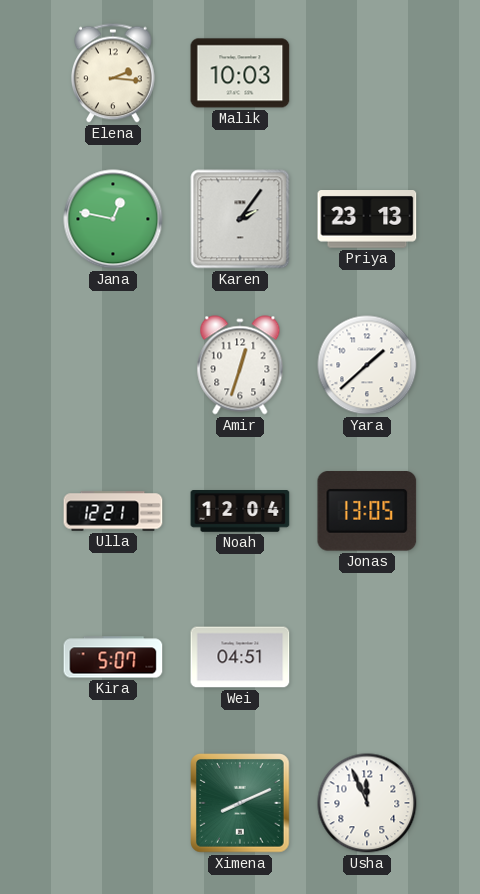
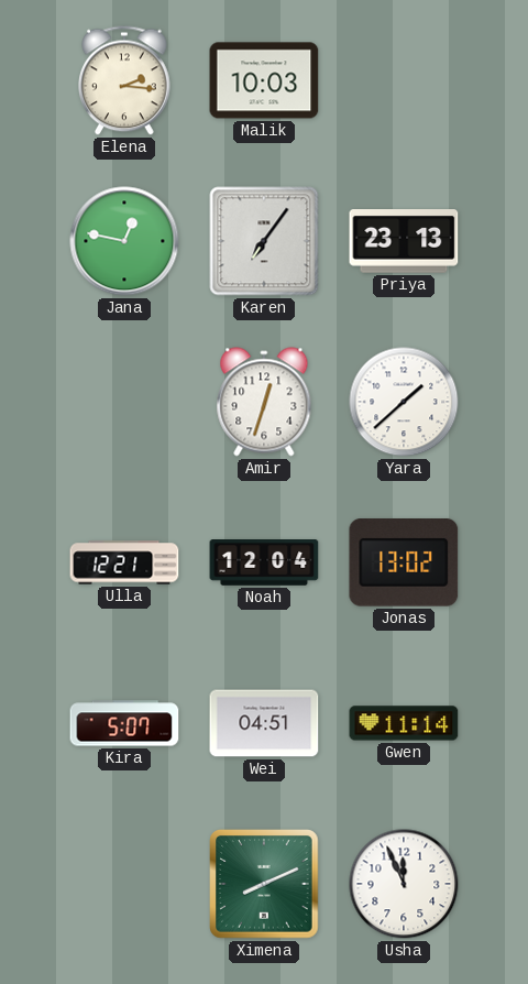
Karen: 2:06 -> 7:06
Jonas: 13:05 -> 13:02
Gwen: none -> 11:14
